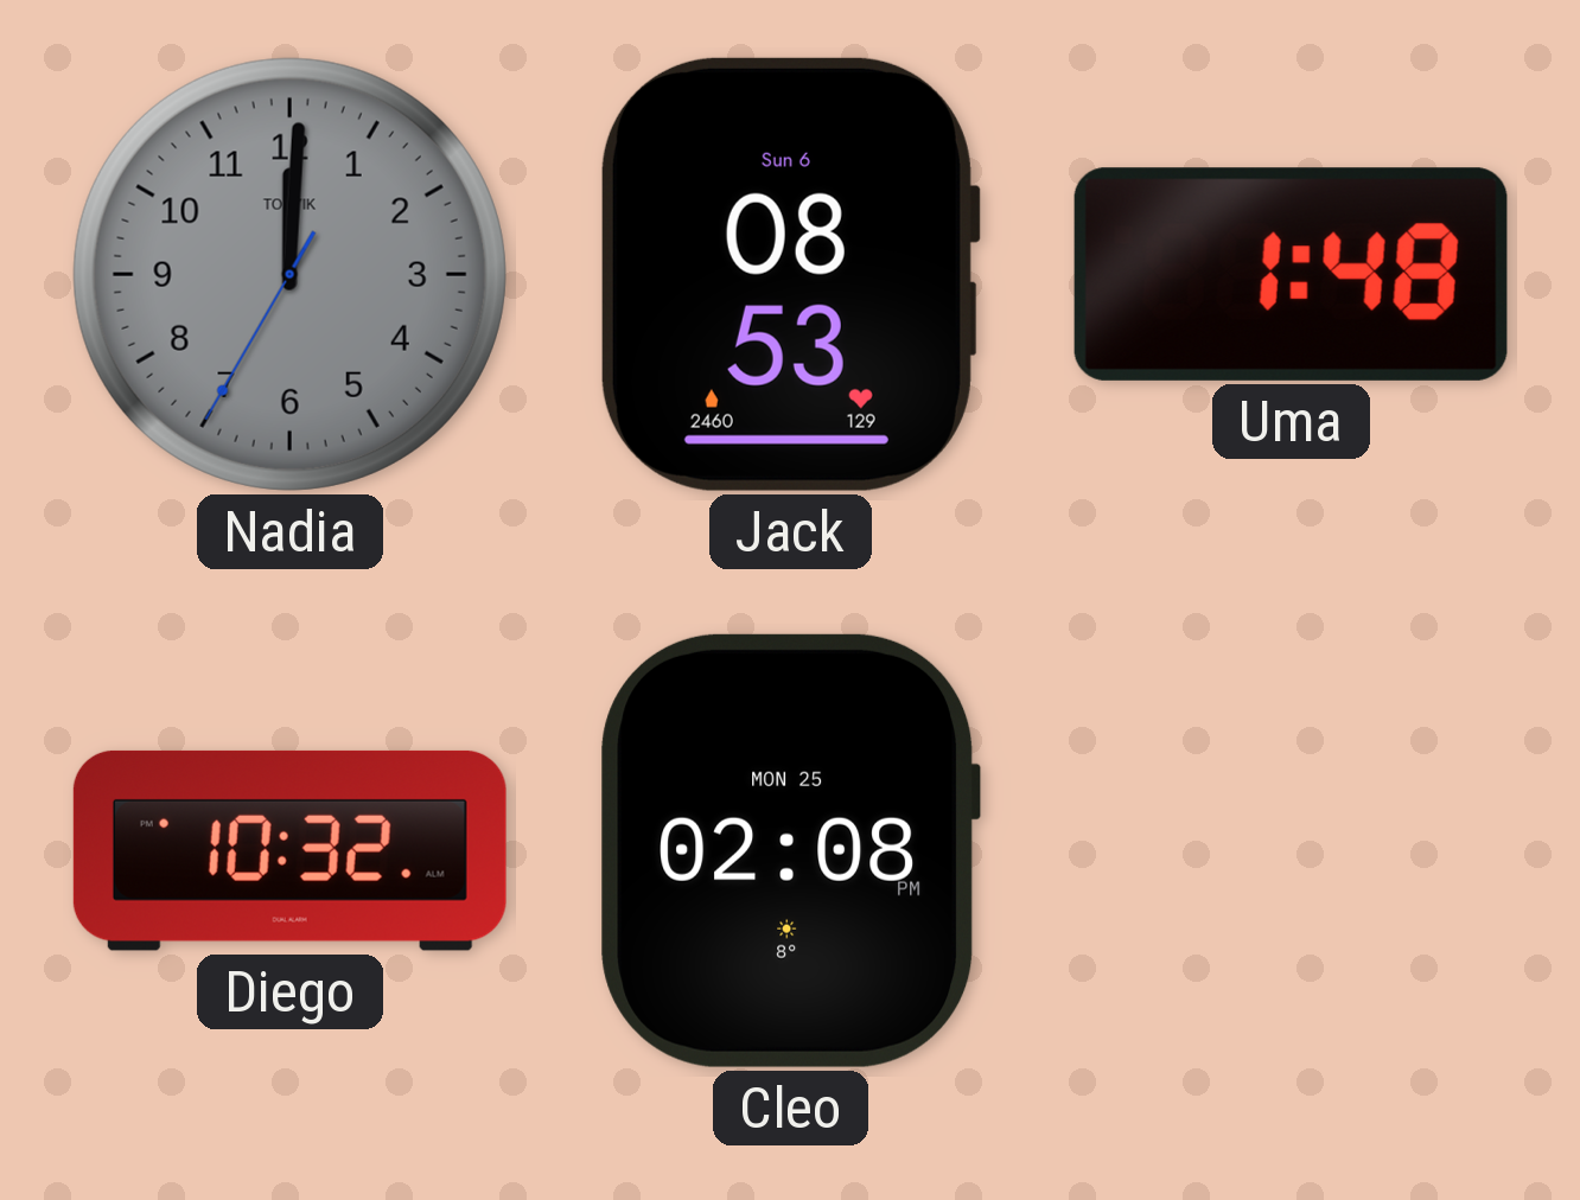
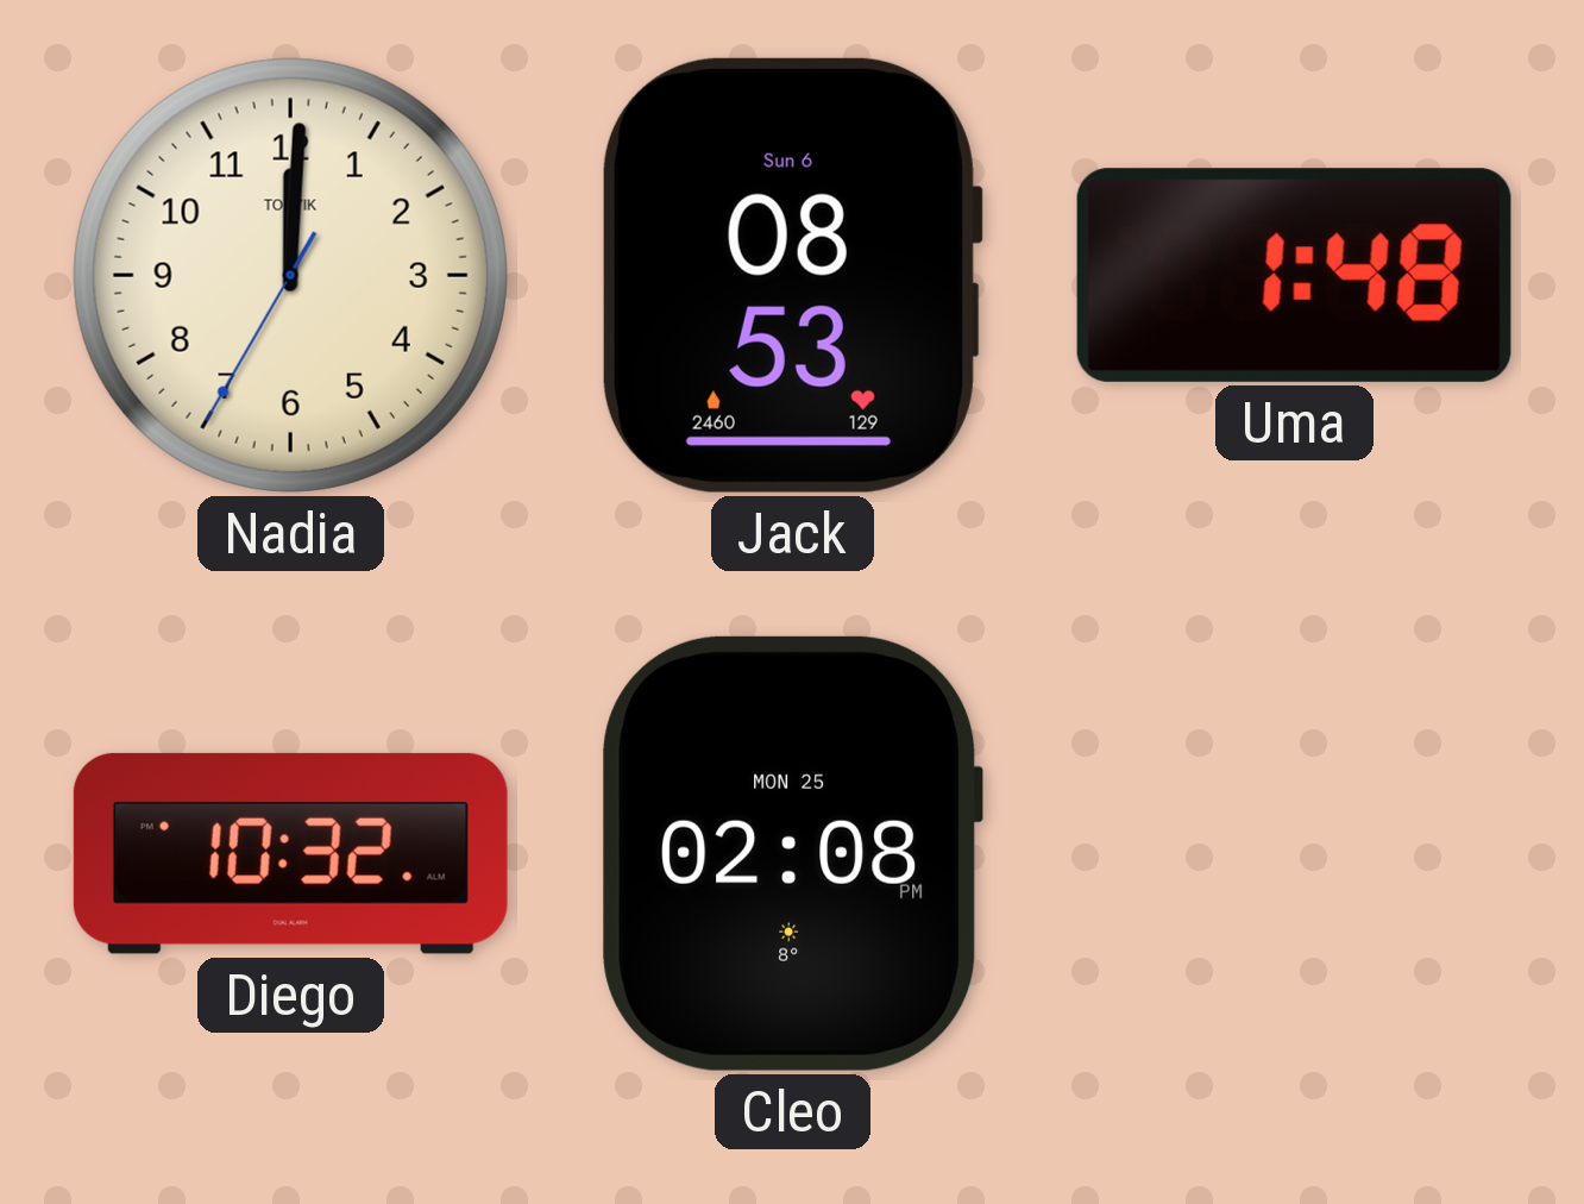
Nadia dial: grey -> cream
